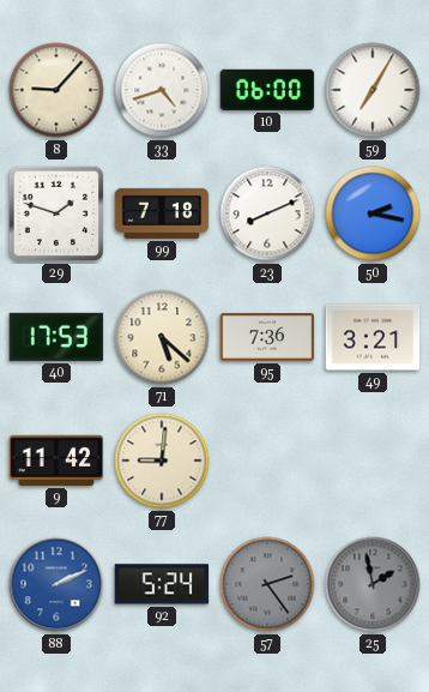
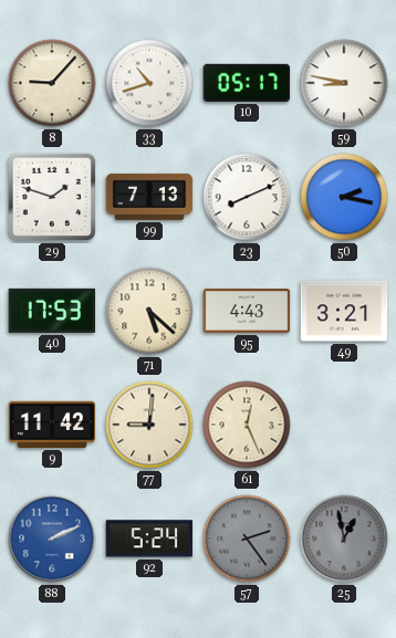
33: 4:42 -> 10:42
10: 06:00 -> 05:17
59: 7:05 -> 8:47
99: 7:18 -> 7:13
95: 7:36 -> 4:43
61: none -> 12:26
25: 1:58 -> 12:58
